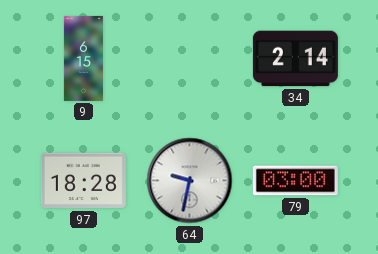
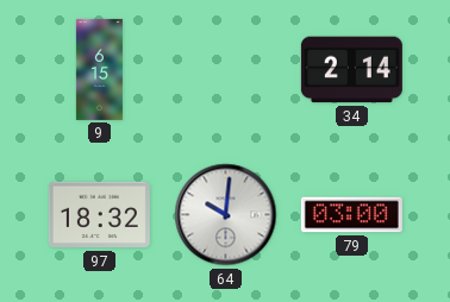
97: 18:28 -> 18:32
64: 9:32 -> 10:01
